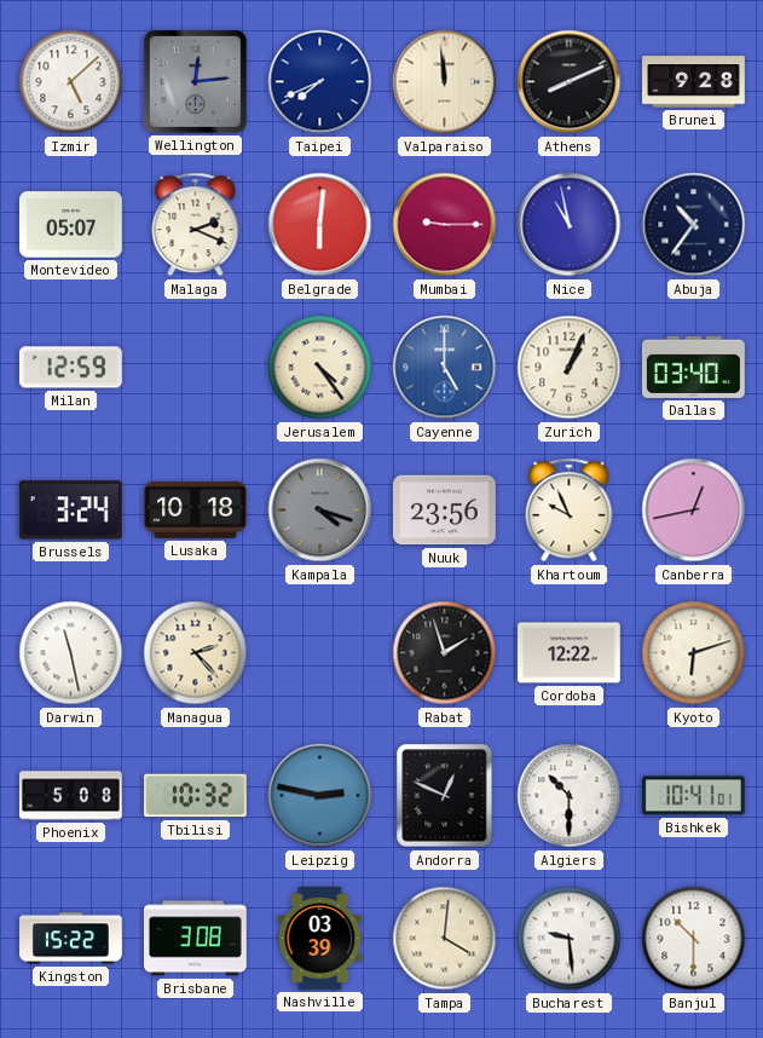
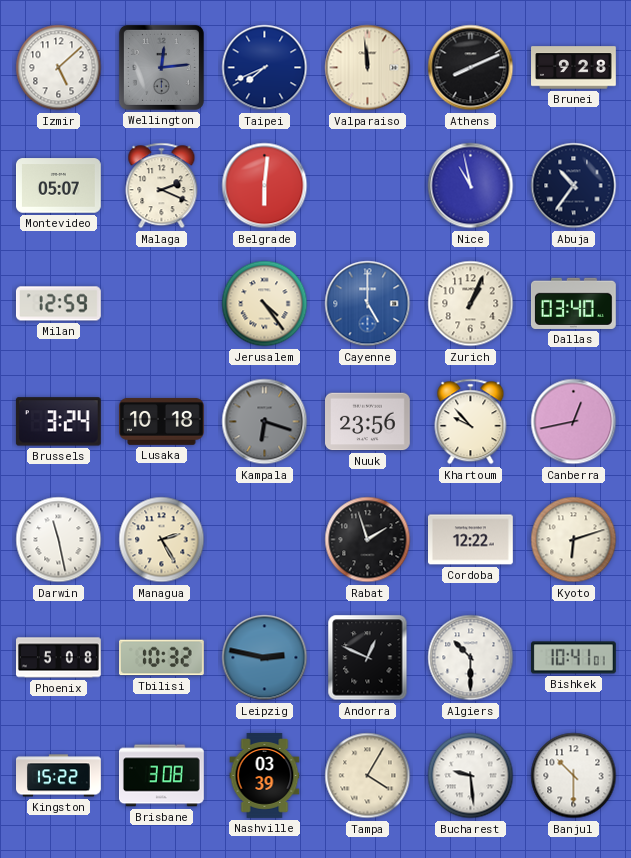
Mumbai: 9:15 -> none
Kampala: 4:18 -> 6:18
Khartoum: 9:56 -> 9:53
Managua: 2:23 -> 2:25
Tampa: 4:01 -> 4:05
